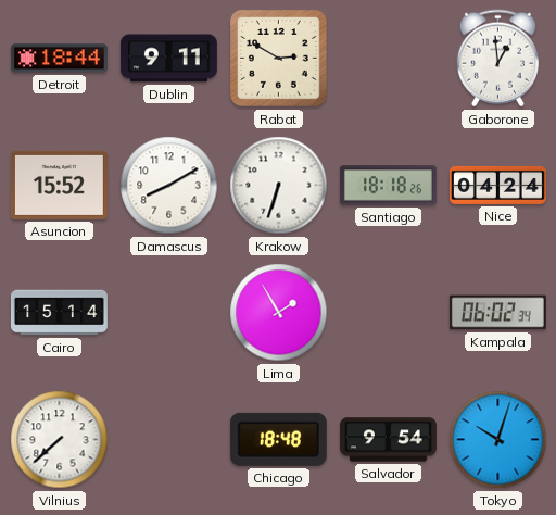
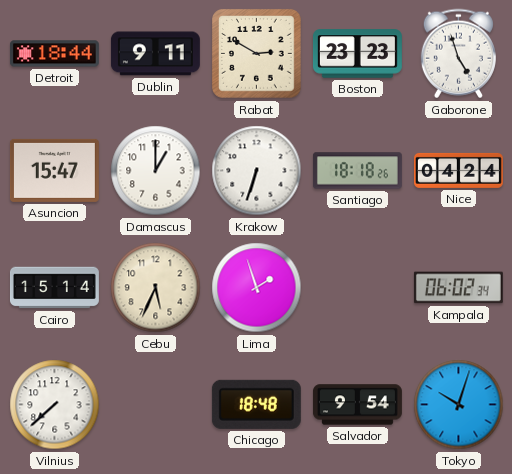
Boston: none -> 23:23
Gaborone: 12:59 -> 4:57
Asuncion: 15:52 -> 15:47
Damascus: 8:10 -> 1:00
Cebu: none -> 5:34
Lima: 1:55 -> 1:57
